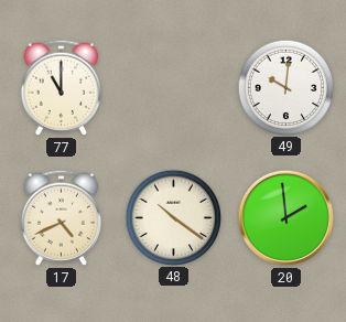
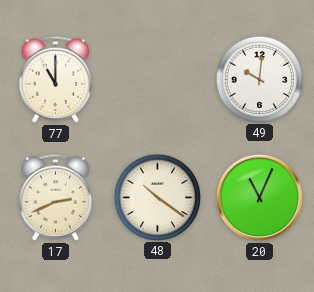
17: 4:41 -> 2:41
20: 1:59 -> 11:04
